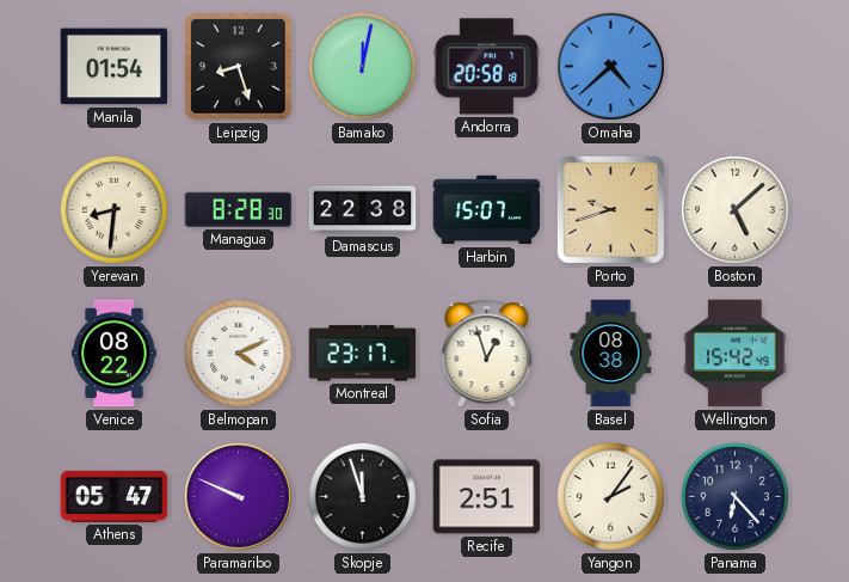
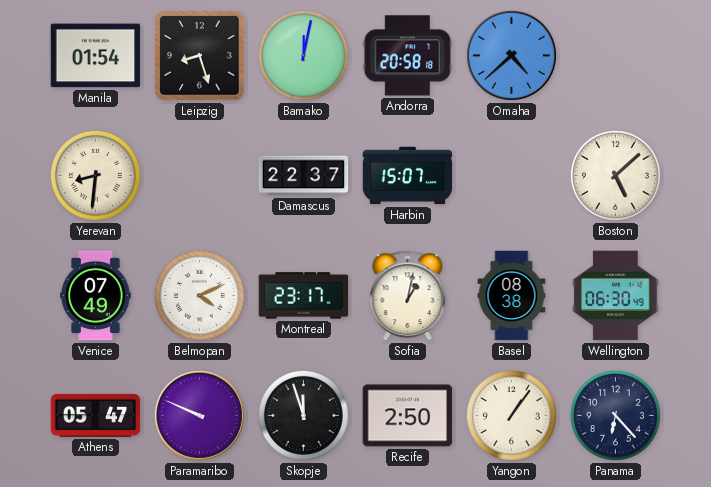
Managua: 8:28 -> none
Damascus: 22:38 -> 22:37
Porto: 9:42 -> none
Venice: 08:22 -> 07:49
Sofia: 12:57 -> 1:02
Wellington: 15:42 -> 06:30
Recife: 2:51 -> 2:50
Yangon: 2:06 -> 1:06
